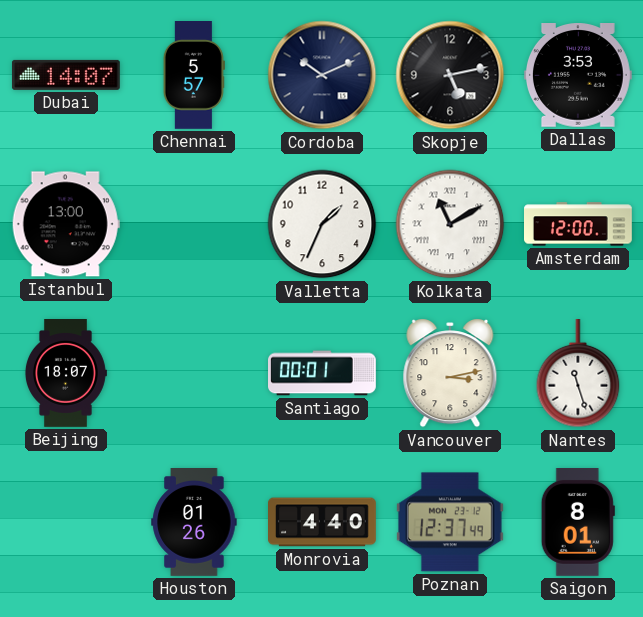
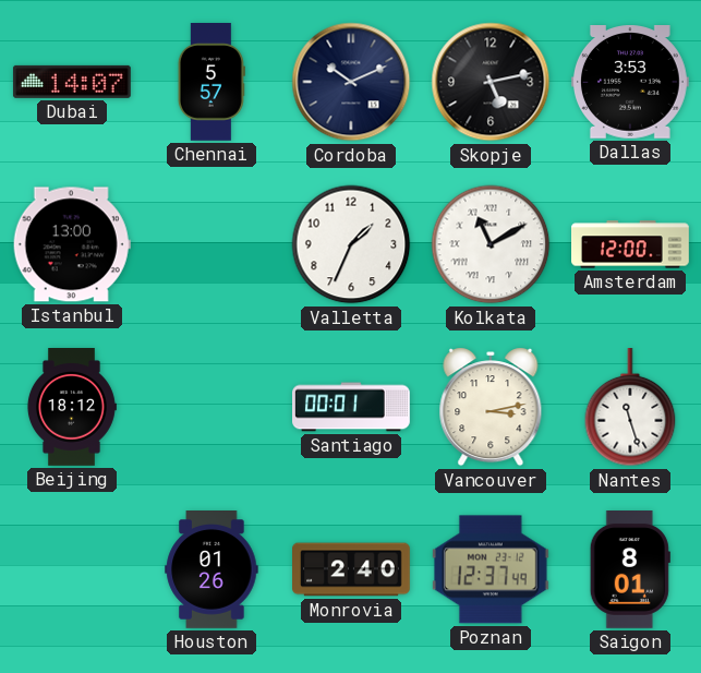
Beijing: 18:07 -> 18:12
Monrovia: 4:40 -> 2:40
